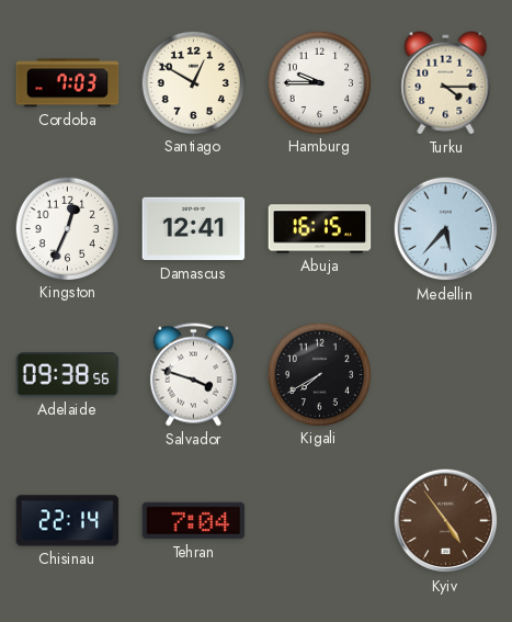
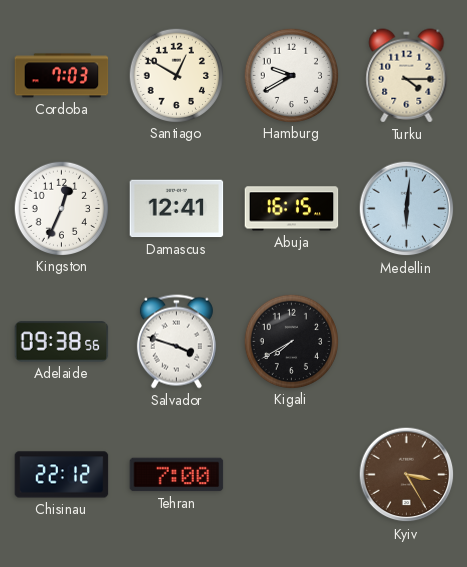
Hamburg: 9:45 -> 9:40
Medellin: 5:37 -> 6:01
Chisinau: 22:14 -> 22:12
Tehran: 7:04 -> 7:00
Kyiv: 4:54 -> 3:25
